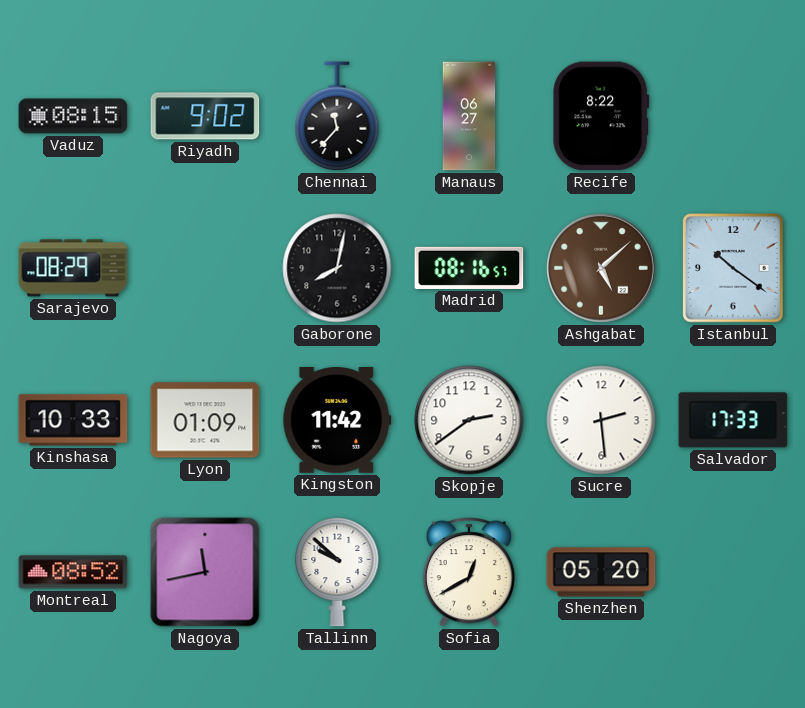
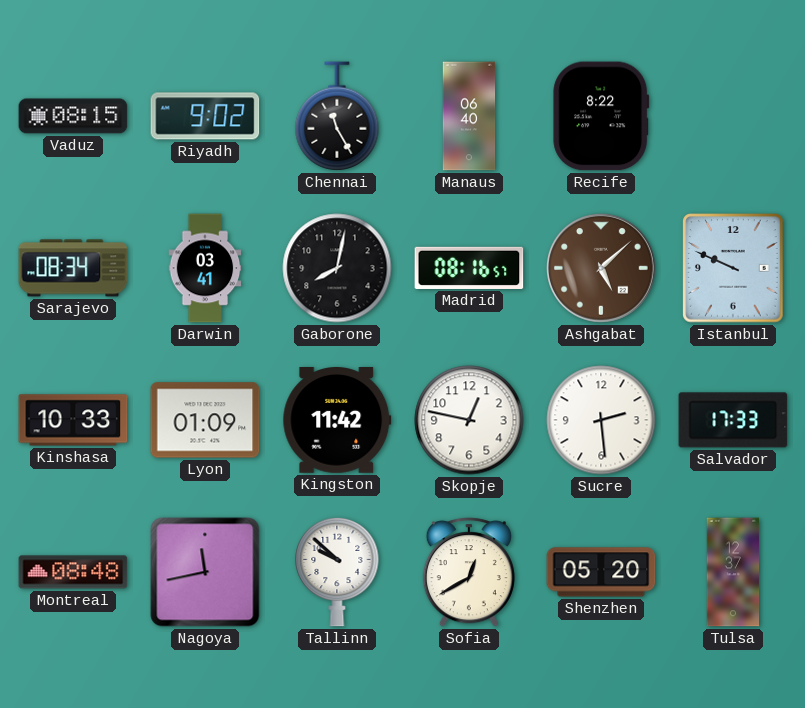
Chennai: 11:37 -> 11:25
Manaus: 06:27 -> 06:40
Sarajevo: 08:29 -> 08:34
Darwin: none -> 03:41
Istanbul: 10:21 -> 9:49
Skopje: 2:39 -> 12:47
Montreal: 08:52 -> 08:48
Tulsa: none -> 12:37
